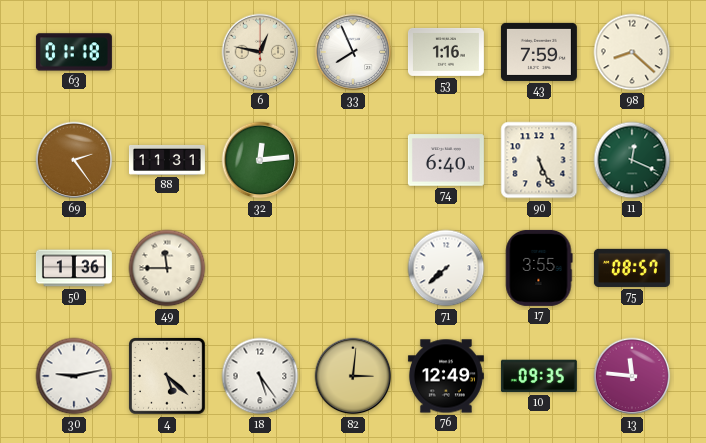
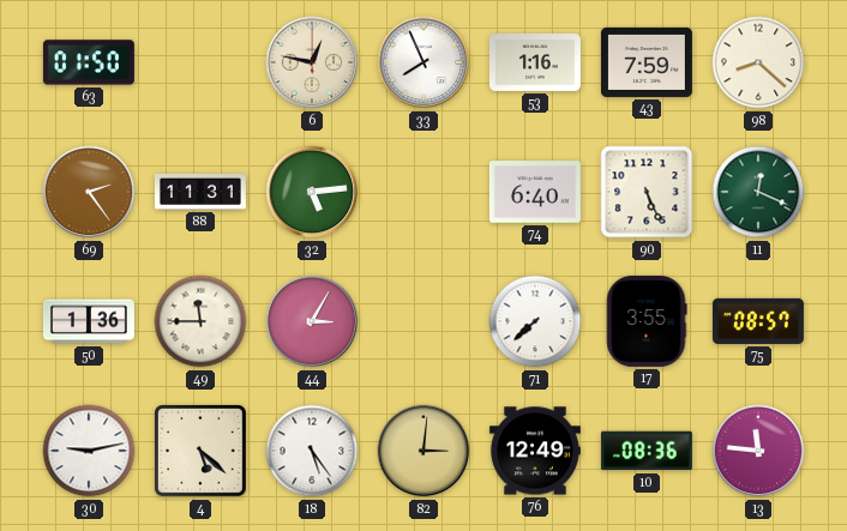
63: 01:18 -> 01:50
32: 12:14 -> 5:14
44: none -> 3:05
10: 09:35 -> 08:36
